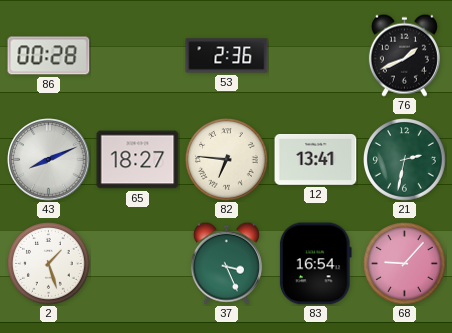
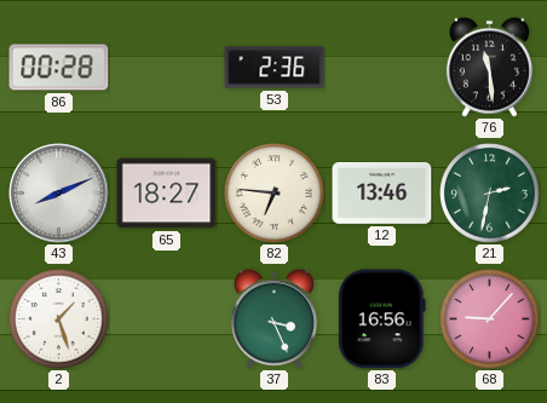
76: 1:41 -> 11:29
12: 13:41 -> 13:46
83: 16:54 -> 16:56
